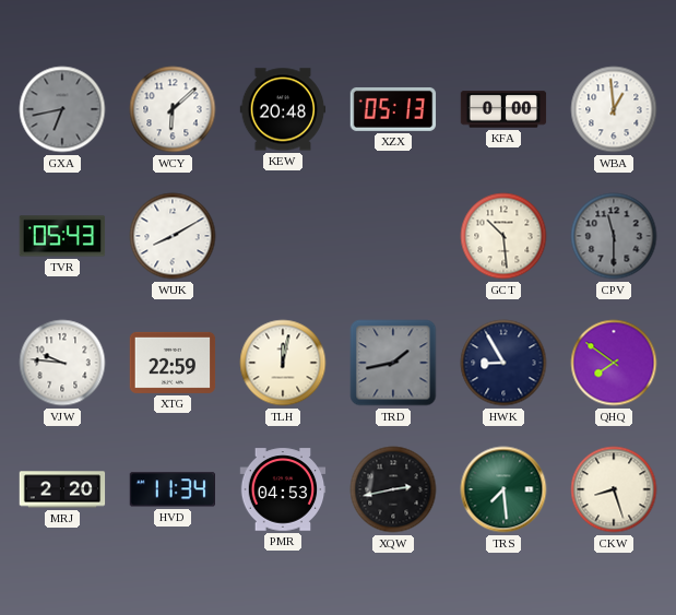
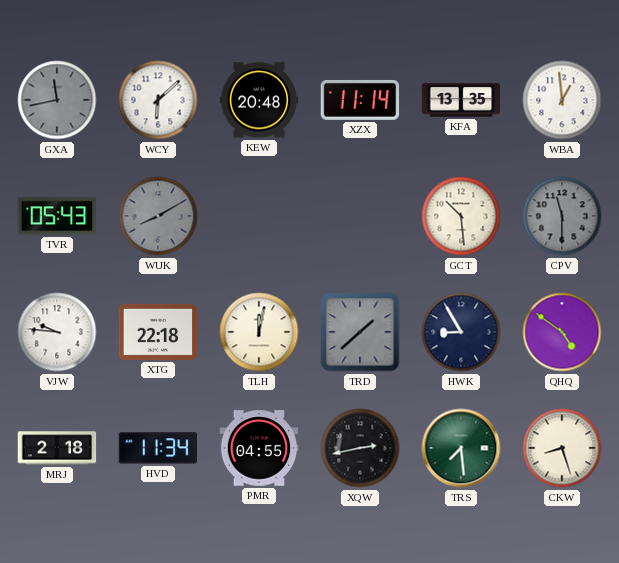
GXA: 6:43 -> 11:43
XZX: 05:13 -> 11:14
KFA: 0:00 -> 13:35
WUK dial: white -> grey
XTG: 22:59 -> 22:18
TRD: 1:43 -> 1:38
QHQ: 7:51 -> 4:51
MRJ: 2:20 -> 2:18
PMR: 04:53 -> 04:55
